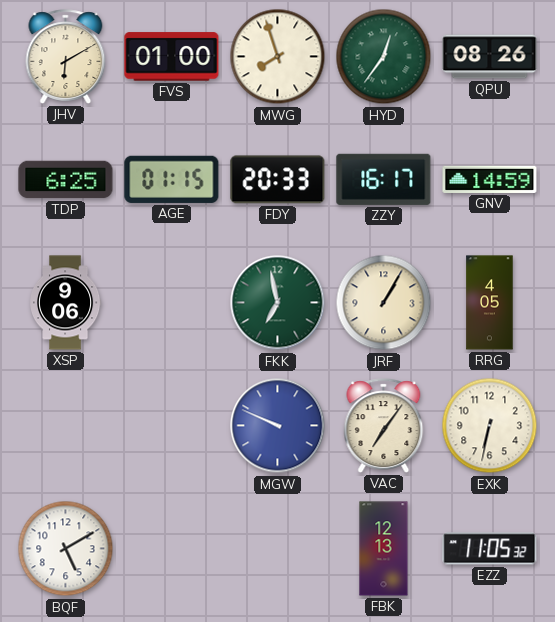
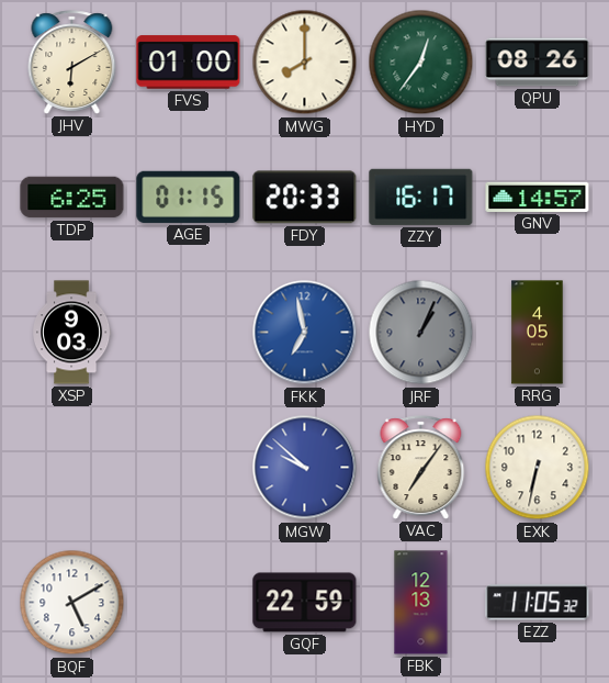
MWG: 7:57 -> 8:00
GNV: 14:59 -> 14:57
XSP: 9:06 -> 9:03
FKK dial: green -> blue
JRF: 1:05 -> 1:04
JRF dial: cream -> grey
MGW: 9:49 -> 9:52
GQF: none -> 22:59
